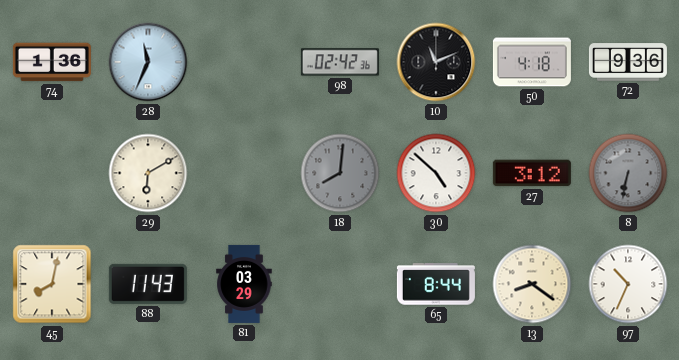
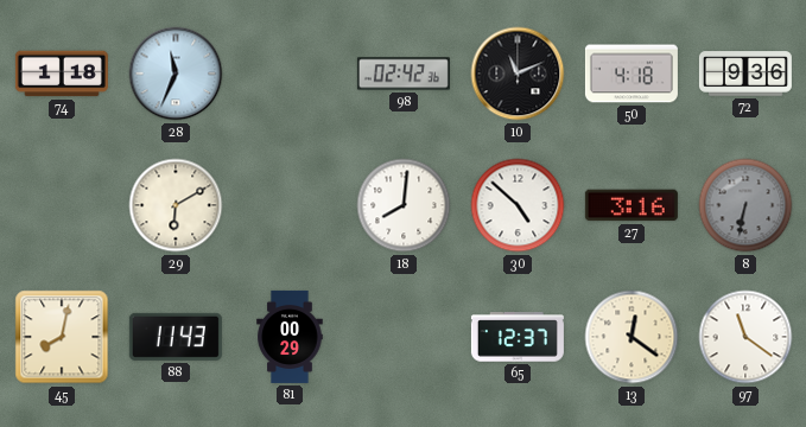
74: 1:36 -> 1:18
18 dial: grey -> white
27: 3:12 -> 3:16
81: 03:29 -> 00:29
65: 8:44 -> 12:37
13: 8:21 -> 12:21
97: 10:34 -> 11:21
